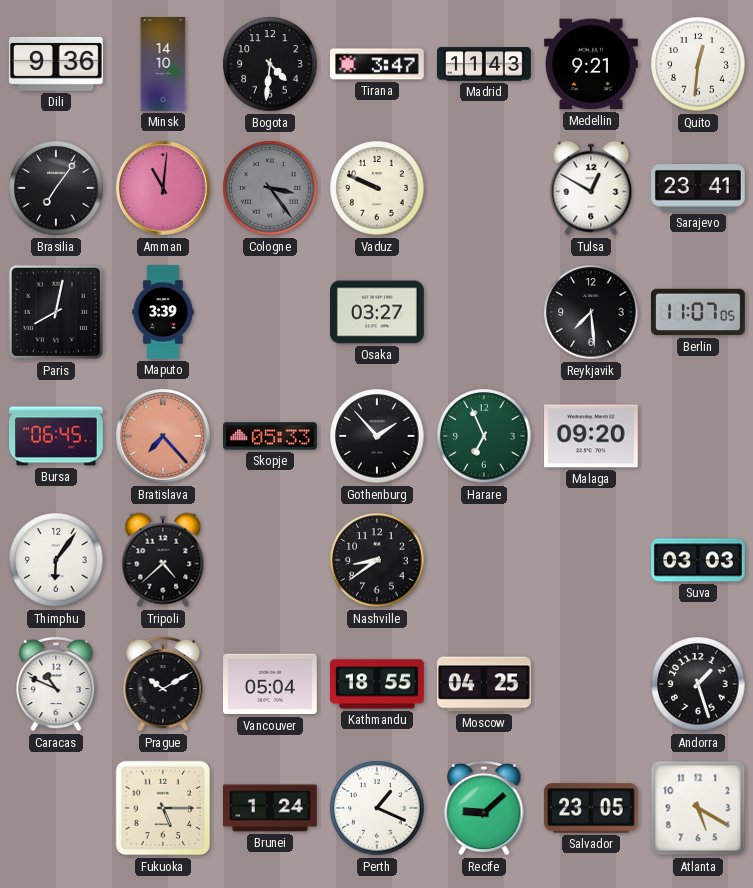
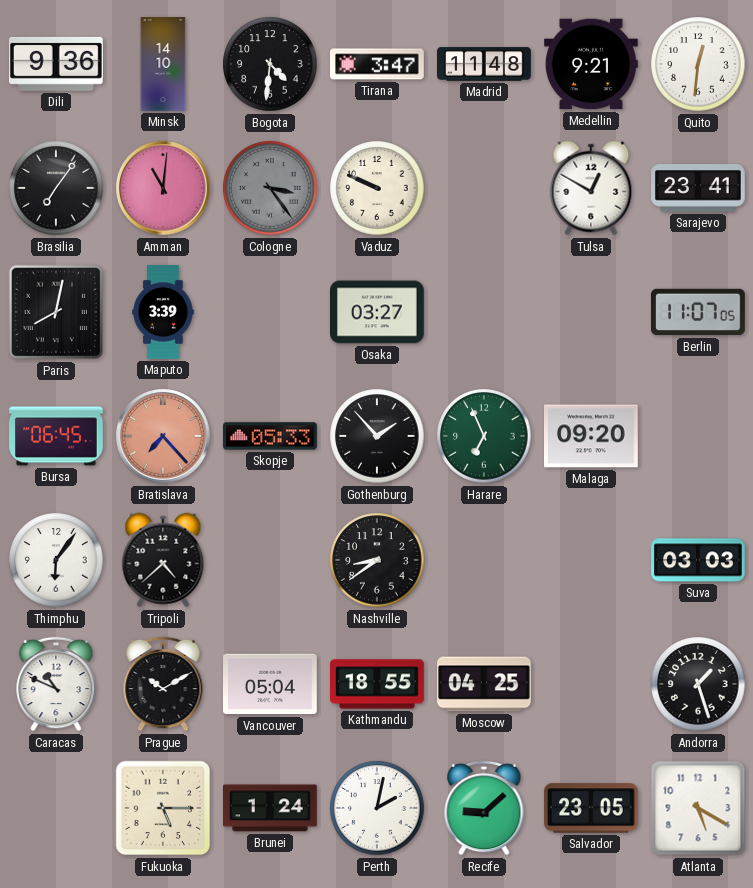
Madrid: 11:43 -> 11:48
Reykjavik: 7:29 -> none
Perth: 1:19 -> 2:02
